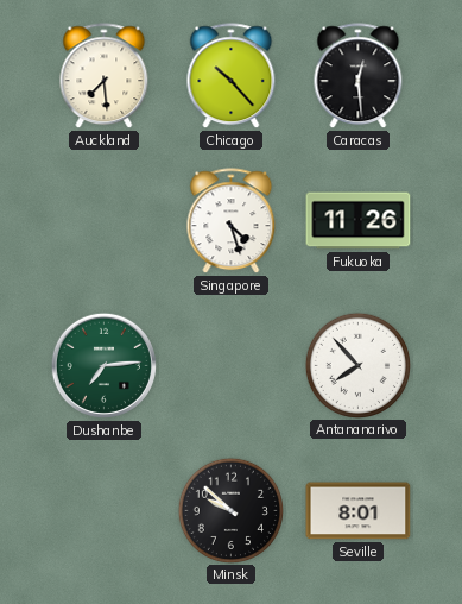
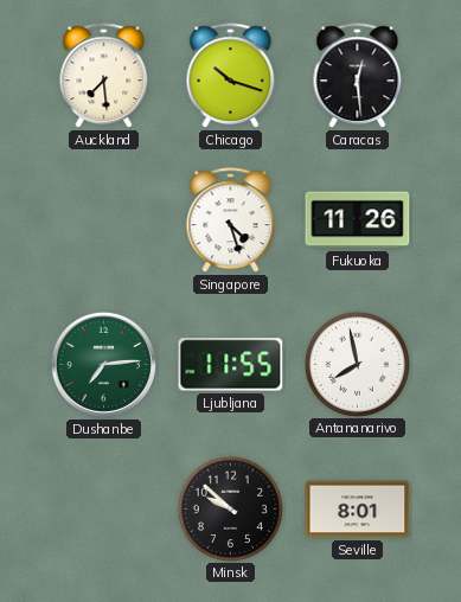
Chicago: 10:23 -> 10:18
Ljubljana: none -> 11:55
Antananarivo: 7:53 -> 7:58
